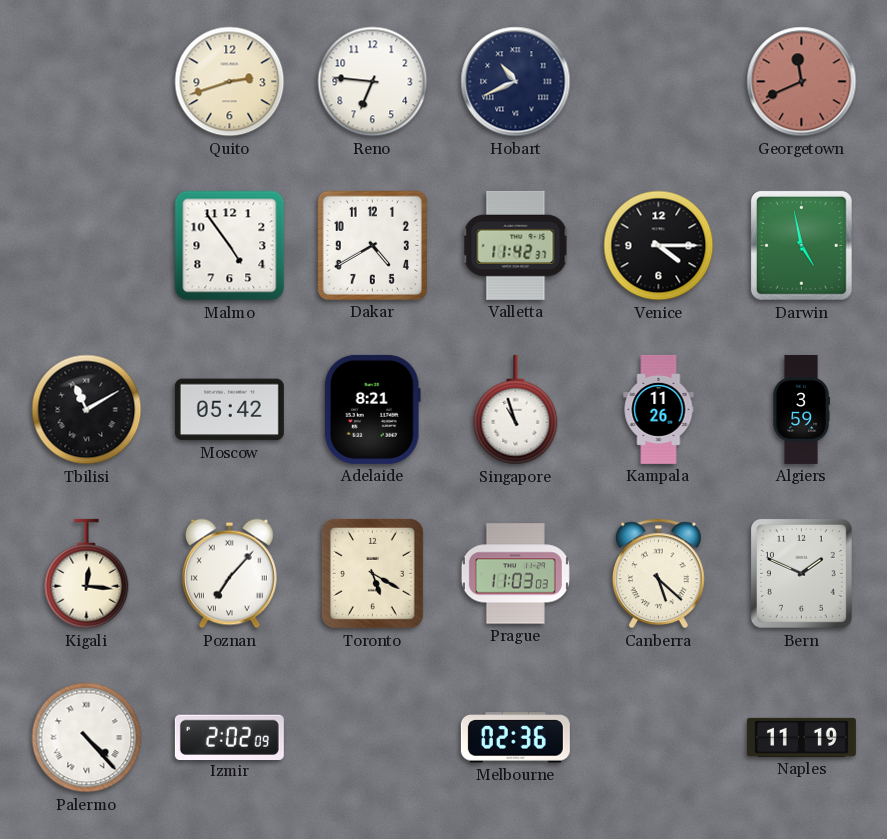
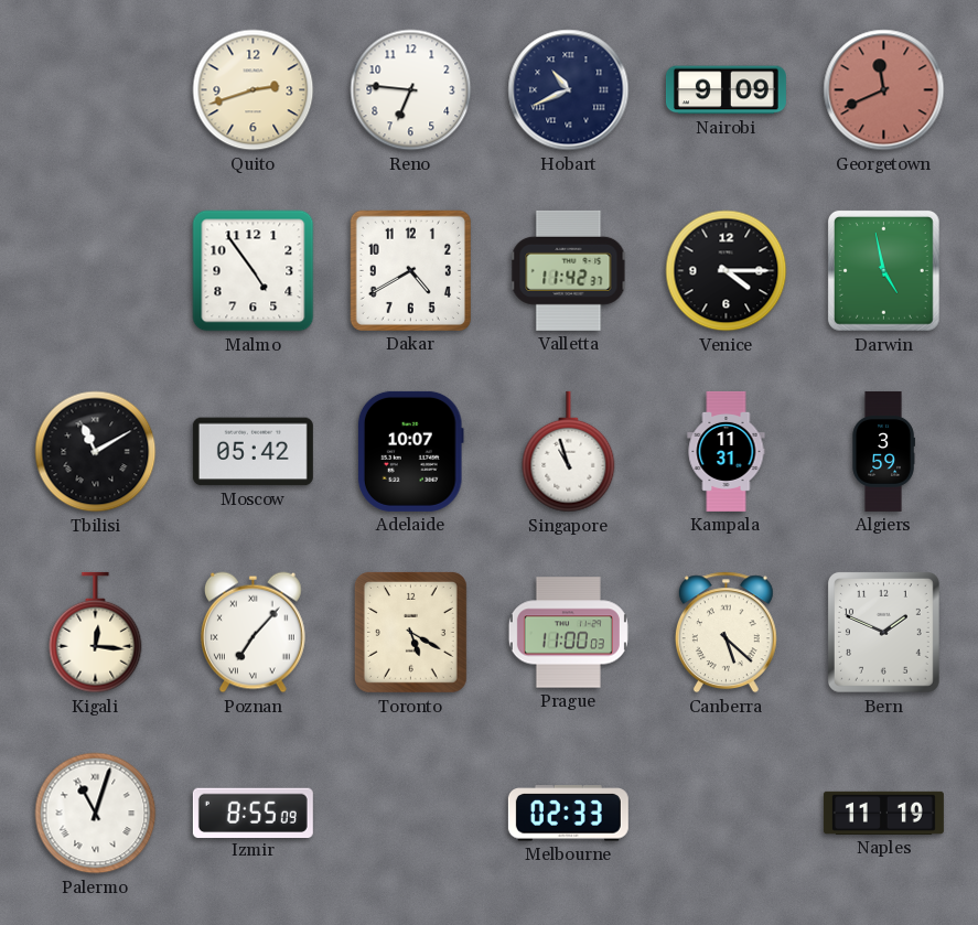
Nairobi: none -> 9:09
Adelaide: 8:21 -> 10:07
Kampala: 11:26 -> 11:31
Prague: 11:03 -> 11:00
Palermo: 4:23 -> 11:03
Izmir: 2:02 -> 8:55
Melbourne: 02:36 -> 02:33
